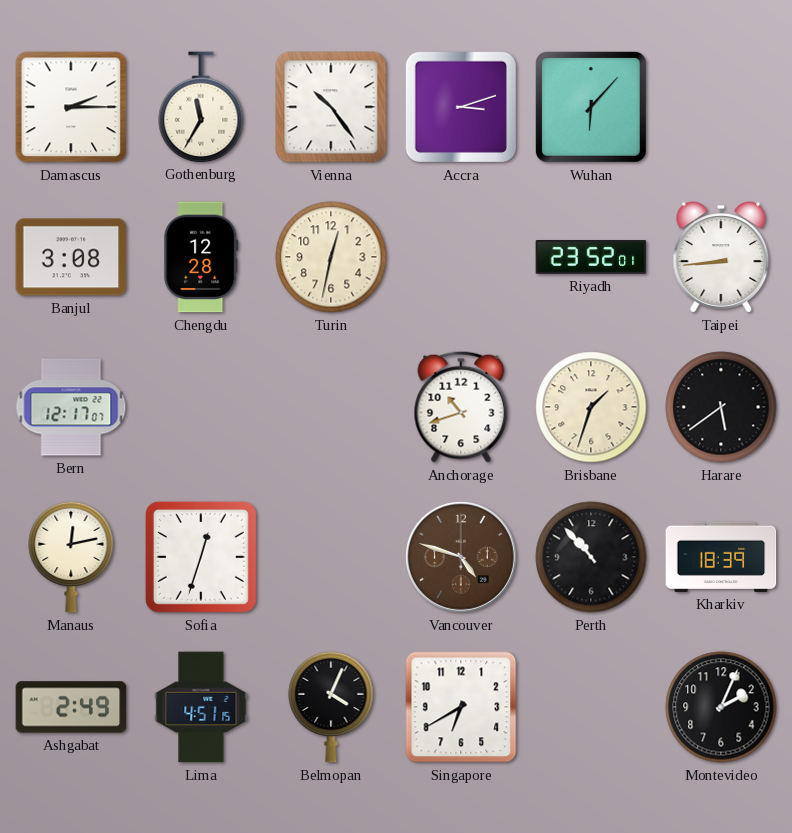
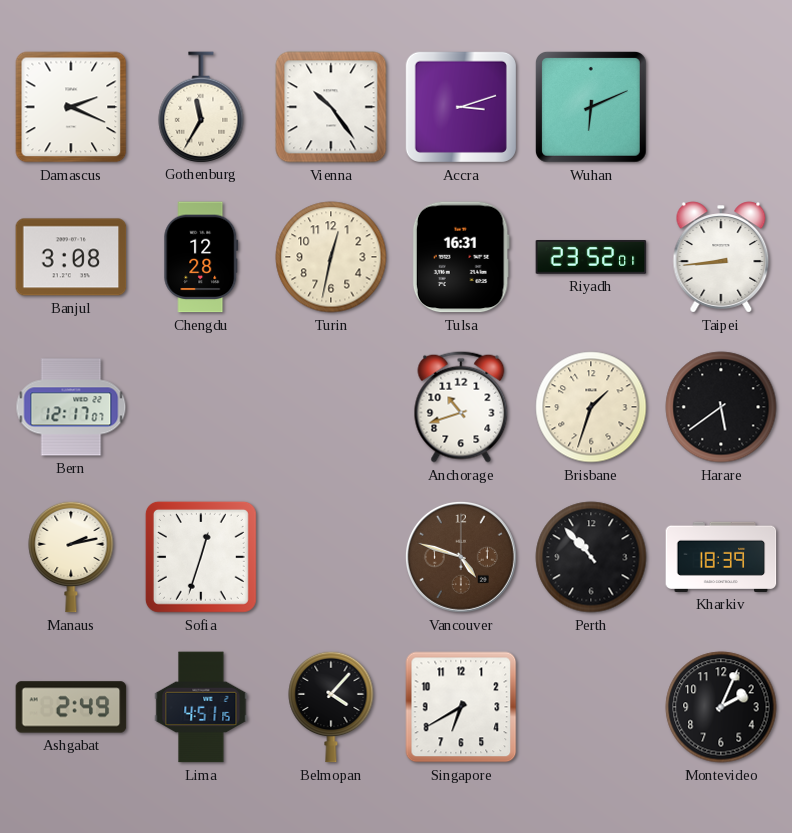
Damascus: 2:15 -> 2:19
Wuhan: 6:07 -> 6:11
Tulsa: none -> 16:31
Manaus: 12:13 -> 2:13
Belmopan: 4:04 -> 4:07
